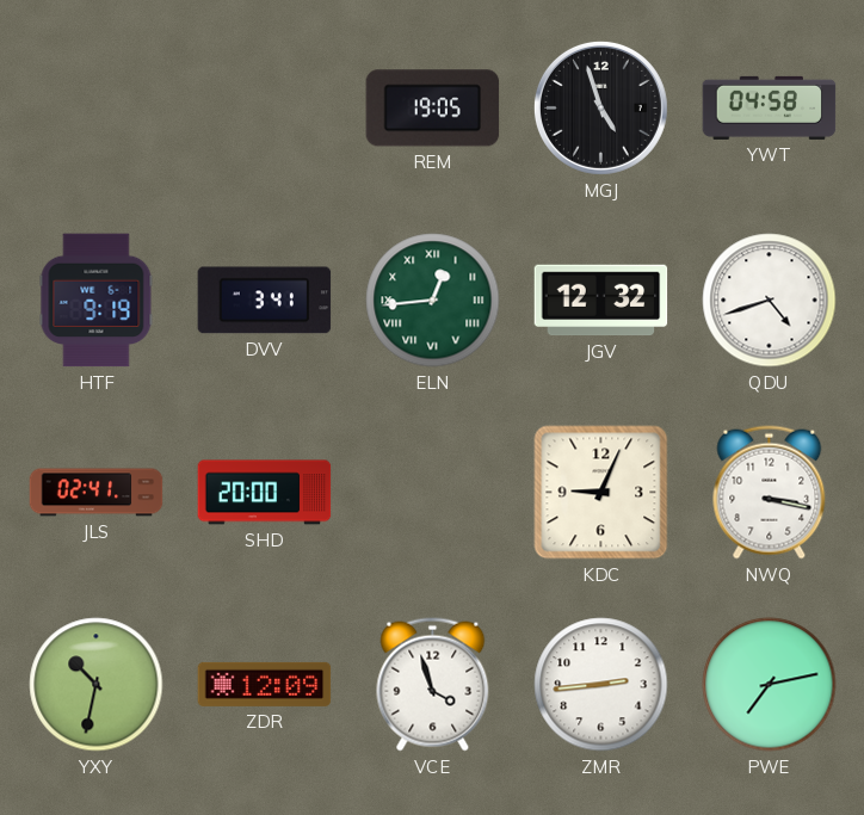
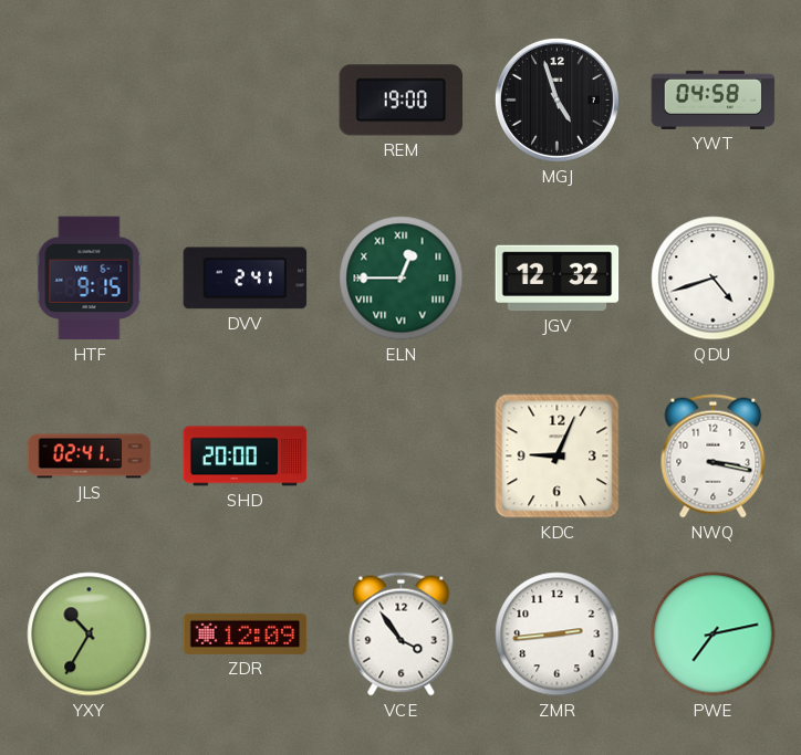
REM: 19:05 -> 19:00
HTF: 9:19 -> 9:15
DVV: 3:41 -> 2:41
ELN: 12:44 -> 12:45
YXY: 10:32 -> 10:35
VCE: 3:57 -> 3:54
